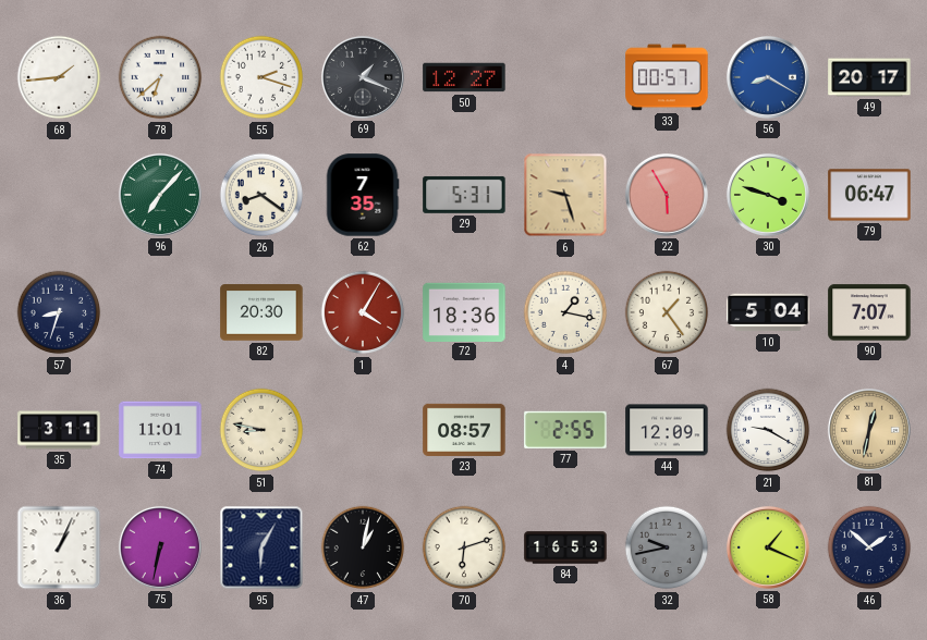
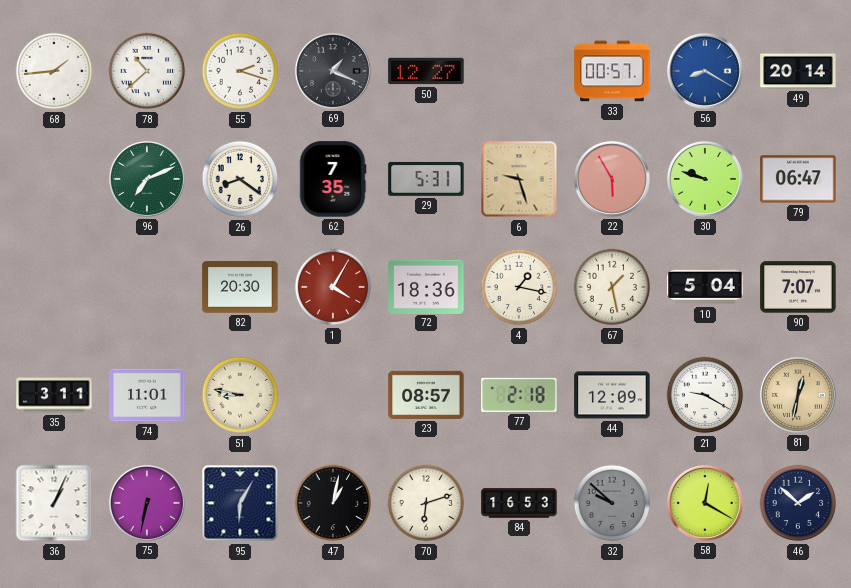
78: 6:38 -> 10:38
49: 20:17 -> 20:14
96: 7:07 -> 7:11
30: 3:48 -> 9:48
57: 8:33 -> none
67: 1:24 -> 1:28
77: 2:55 -> 2:18
32: 9:43 -> 9:52
58: 1:19 -> 12:20
